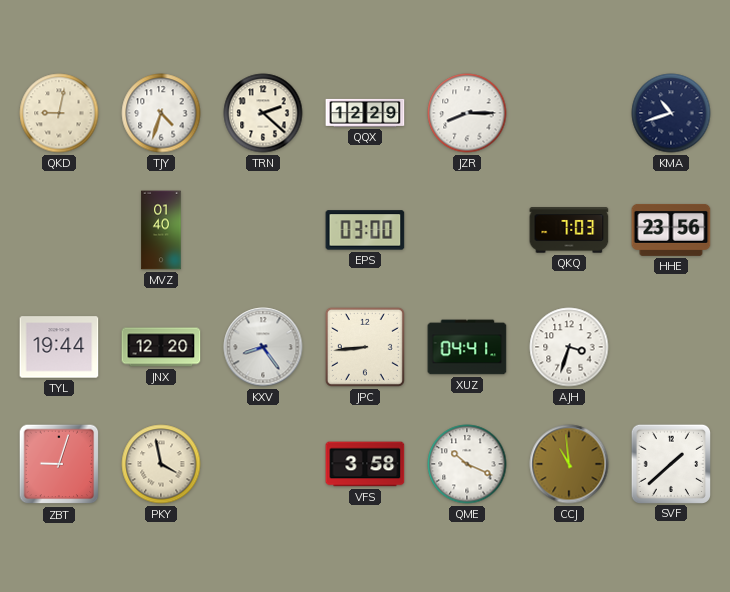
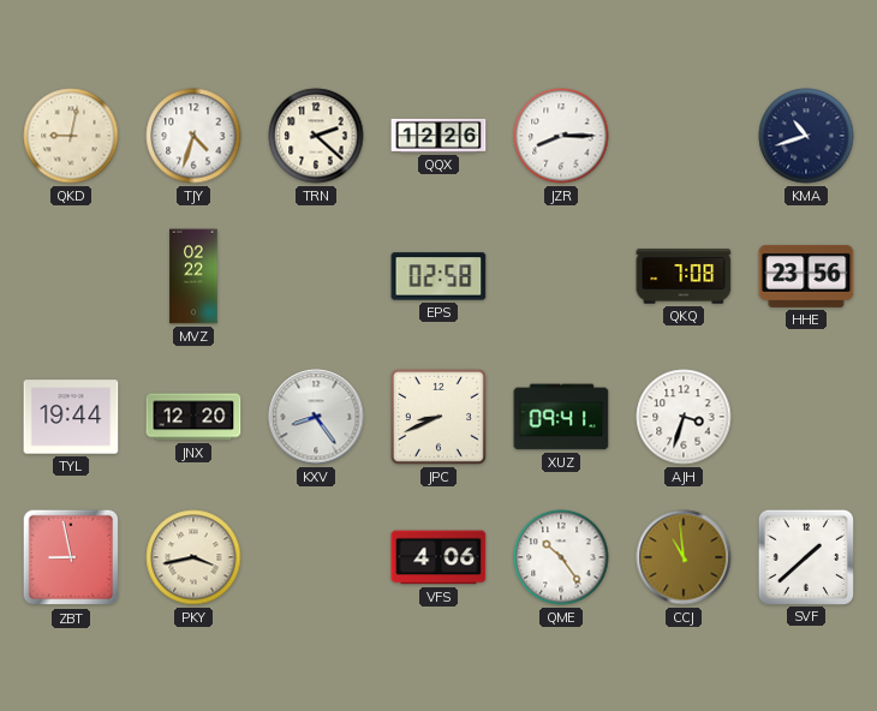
QQX: 12:29 -> 12:26
MVZ: 01:40 -> 02:22
EPS: 03:00 -> 02:58
QKQ: 7:03 -> 7:08
JPC: 8:44 -> 8:41
XUZ: 04:41 -> 09:41
ZBT: 9:03 -> 8:58
PKY: 3:58 -> 3:43
VFS: 3:58 -> 4:06
QME: 10:19 -> 10:24
